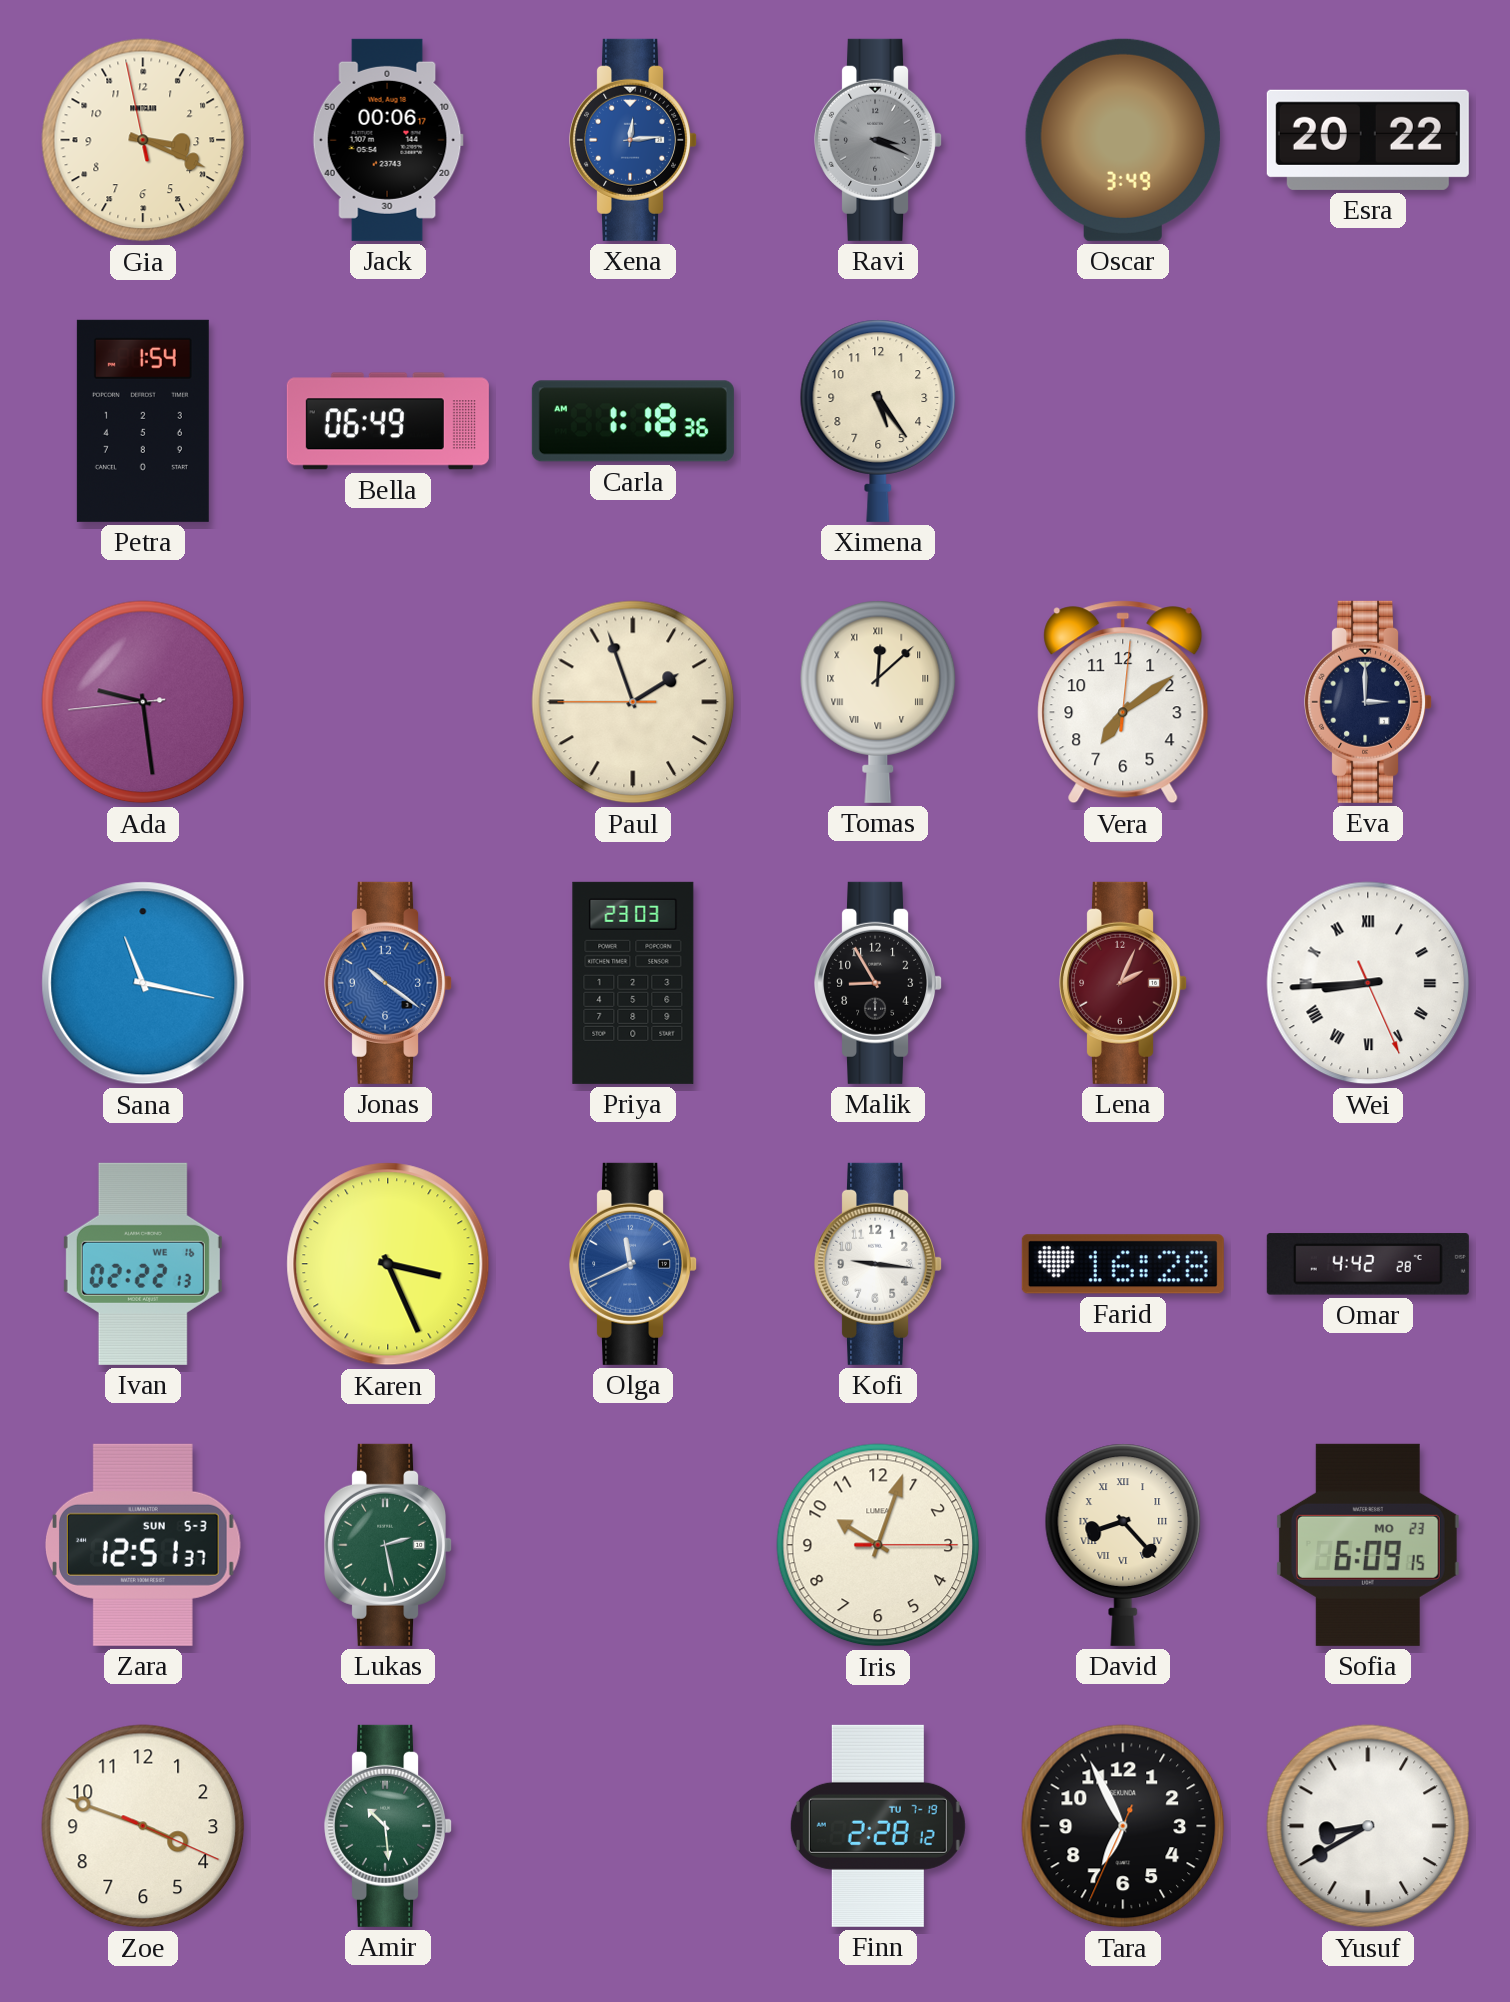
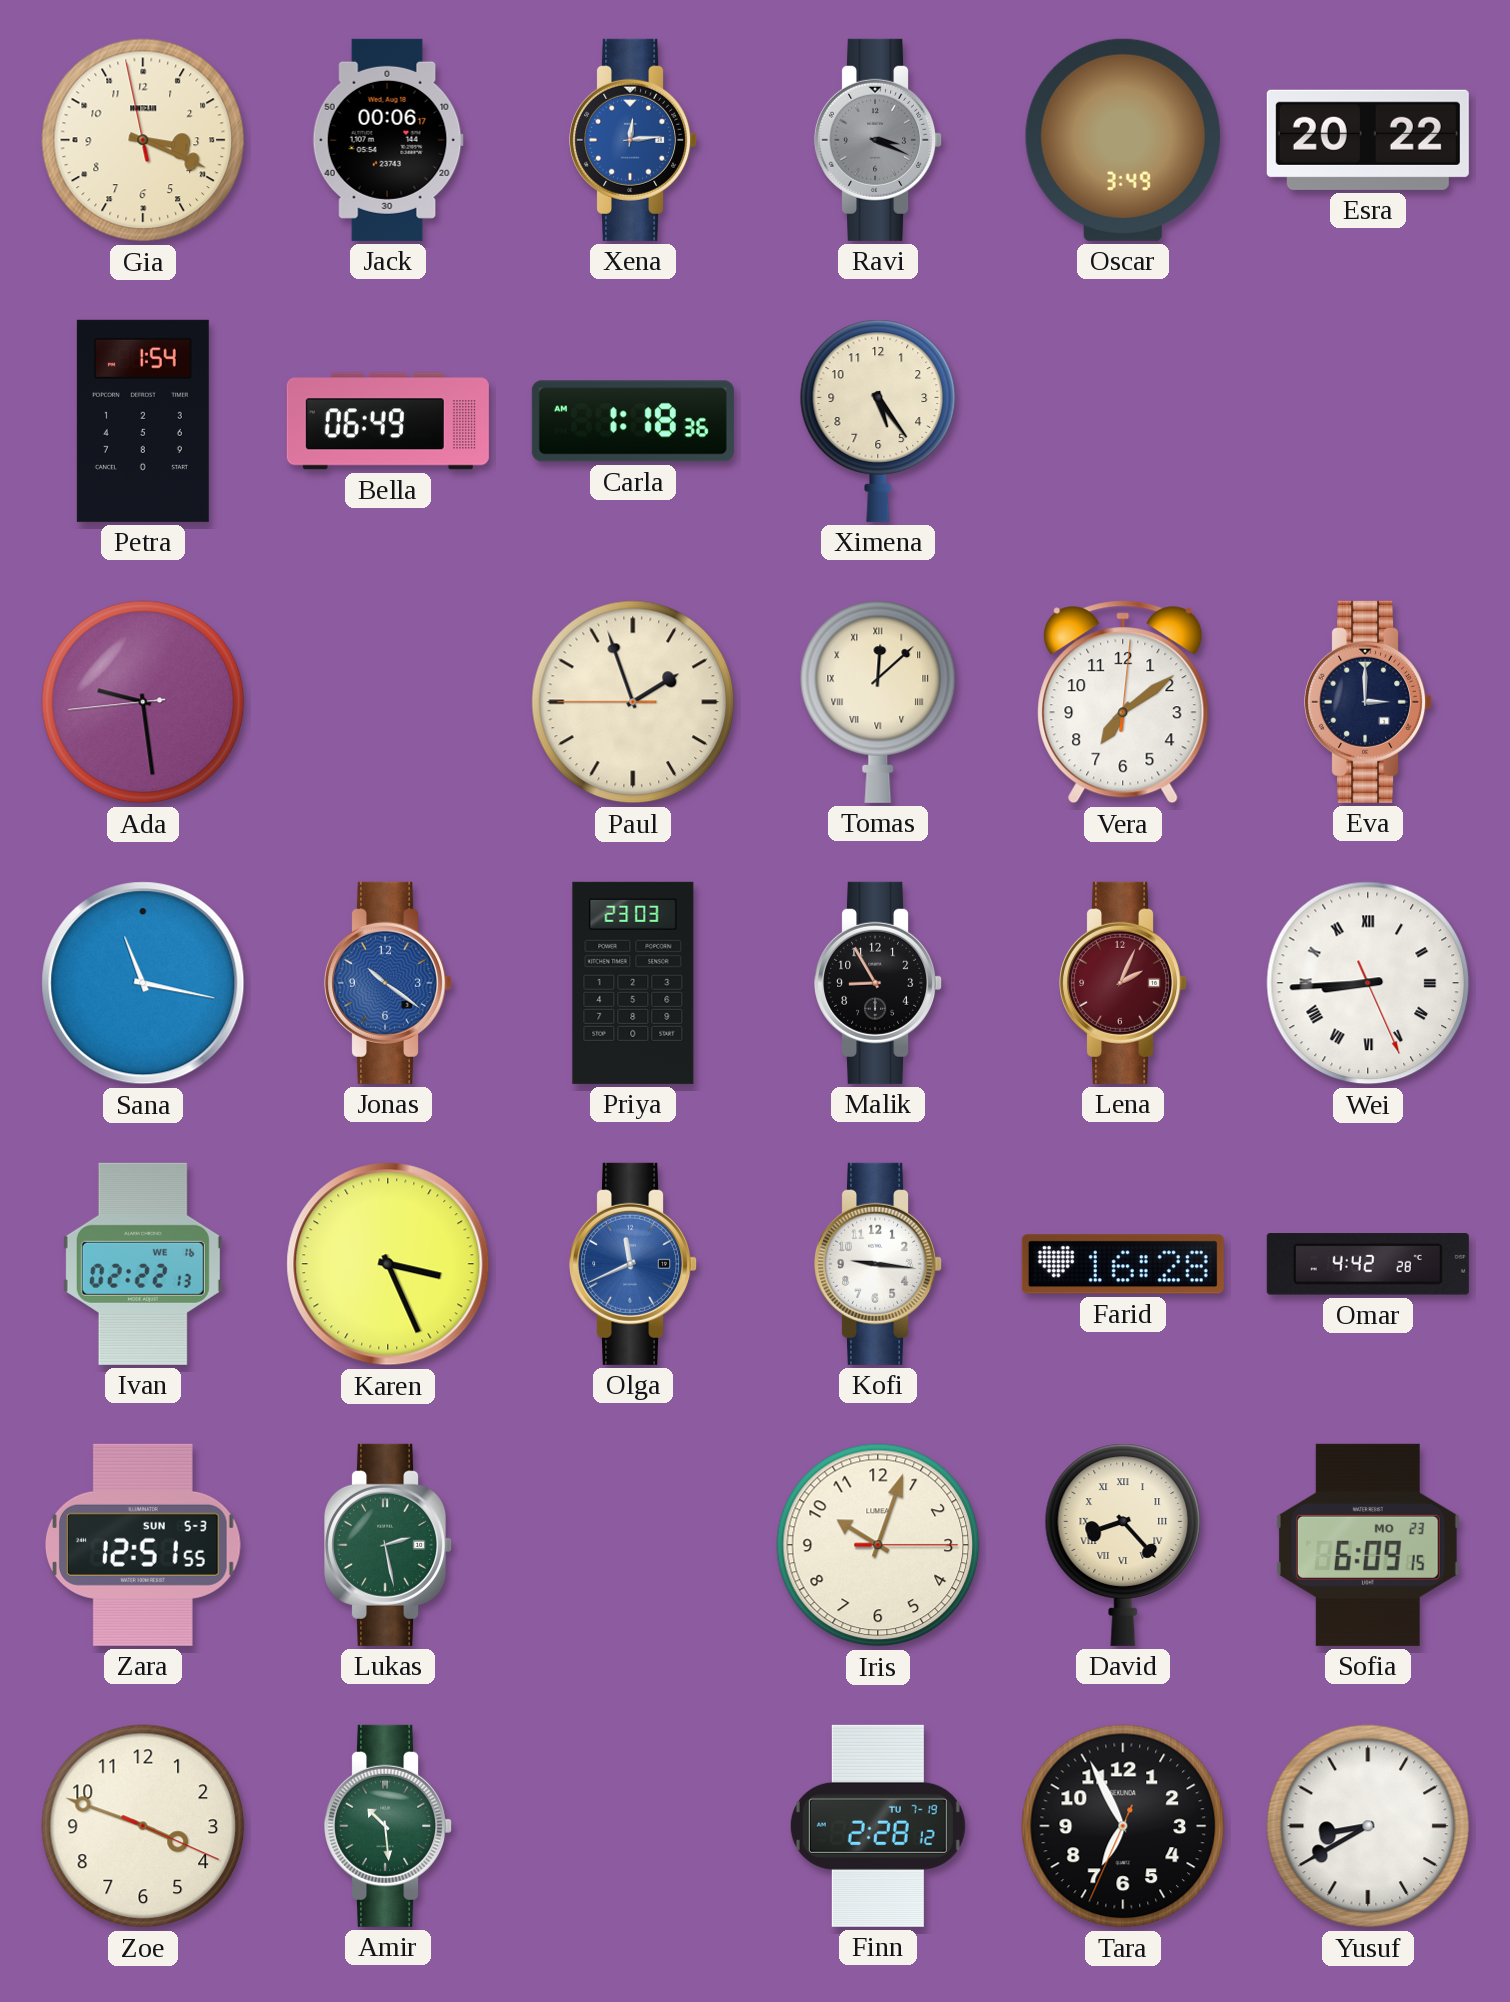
Zara: 12:51:37 -> 12:51:55
